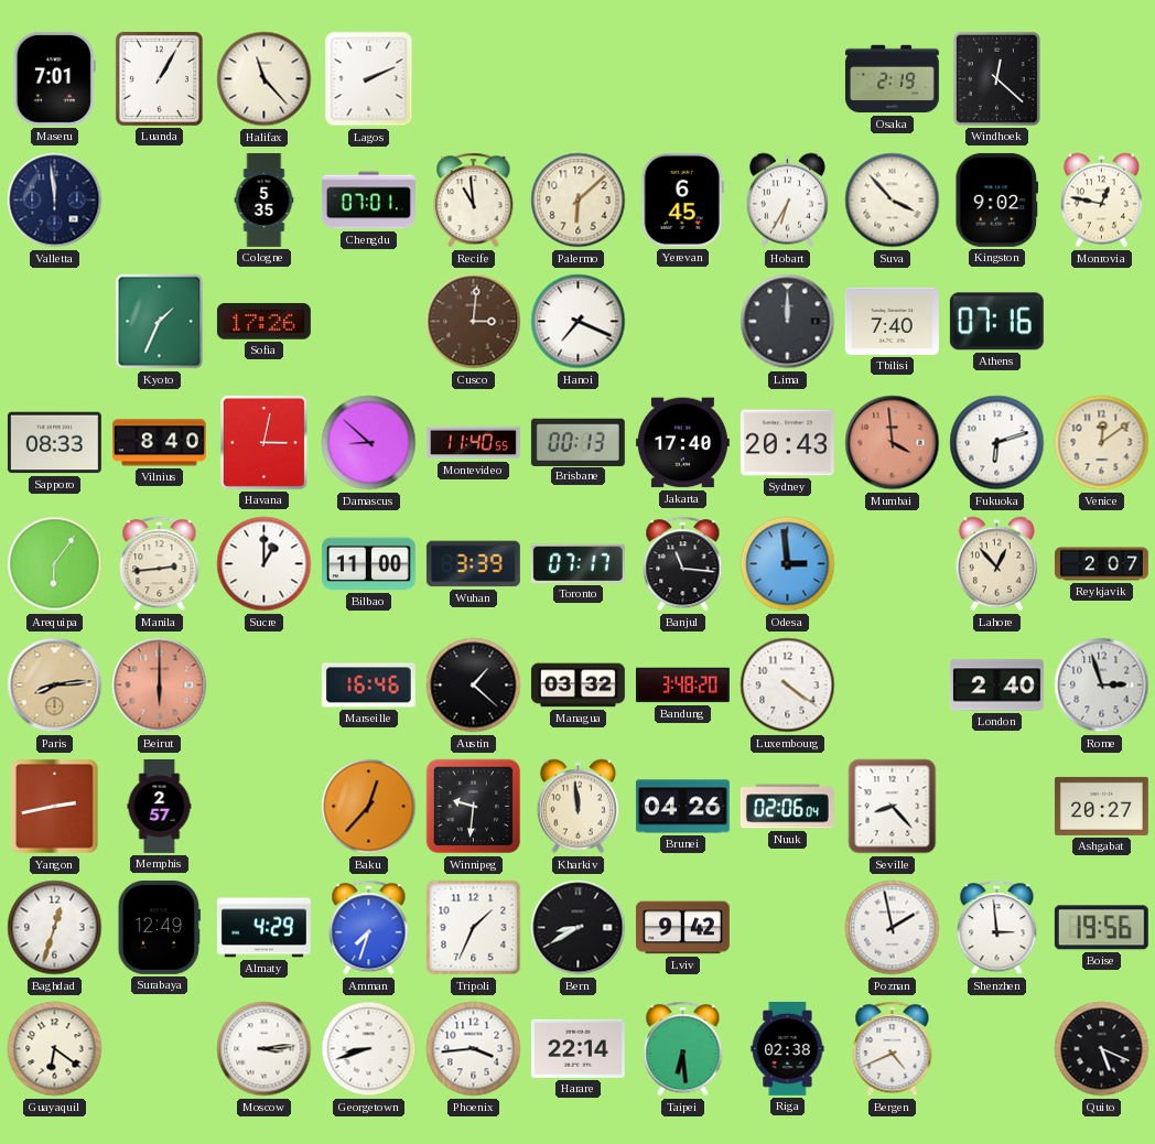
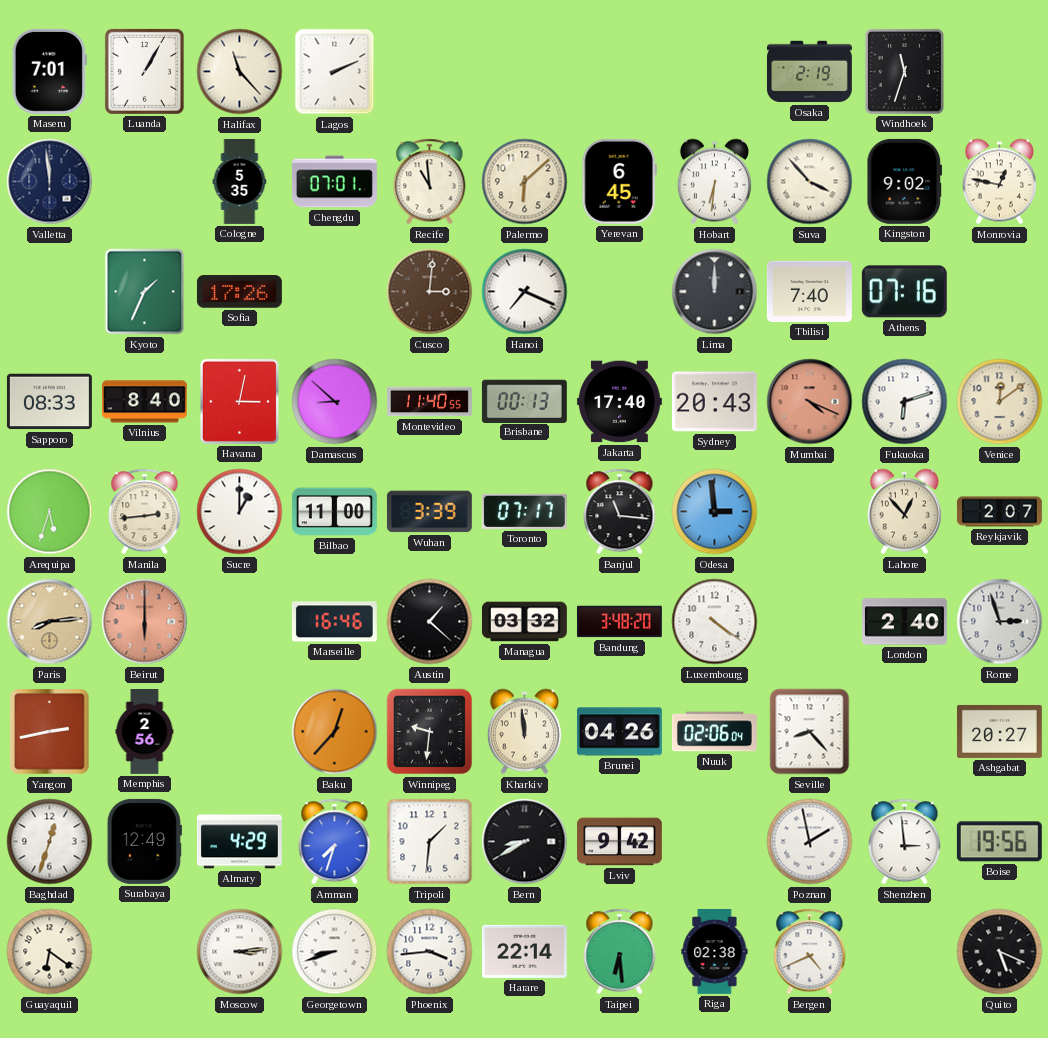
Windhoek: 12:22 -> 11:33
Hobart: 6:35 -> 6:31
Mumbai: 3:59 -> 4:19
Arequipa: 6:06 -> 5:33
Memphis: 2:57 -> 2:56
Tripoli: 1:34 -> 1:31
